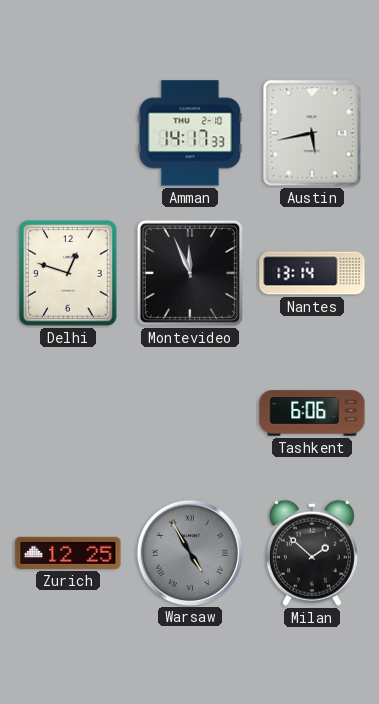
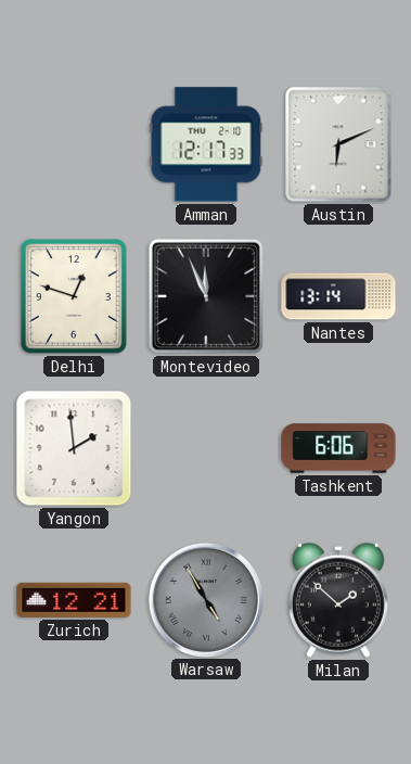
Amman: 14:17 -> 12:17
Austin: 5:43 -> 6:11
Yangon: none -> 1:59
Zurich: 12:25 -> 12:21
